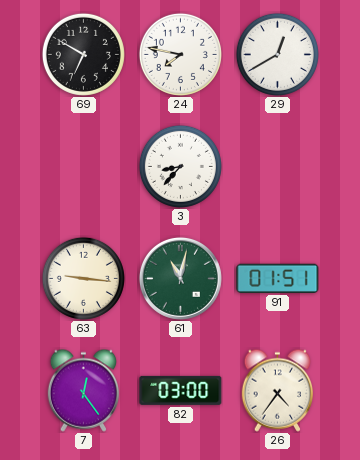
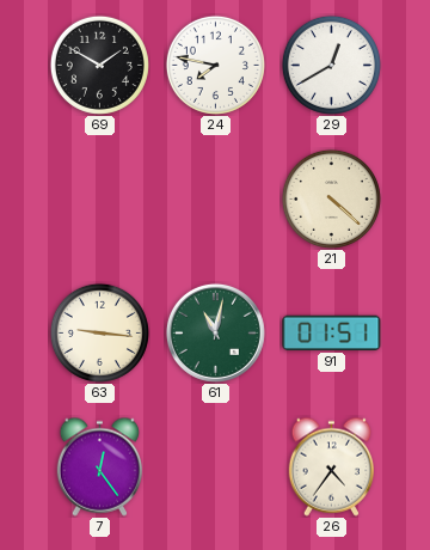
69: 6:50 -> 1:50
3: 8:37 -> none
21: none -> 4:22
82: 03:00 -> none
